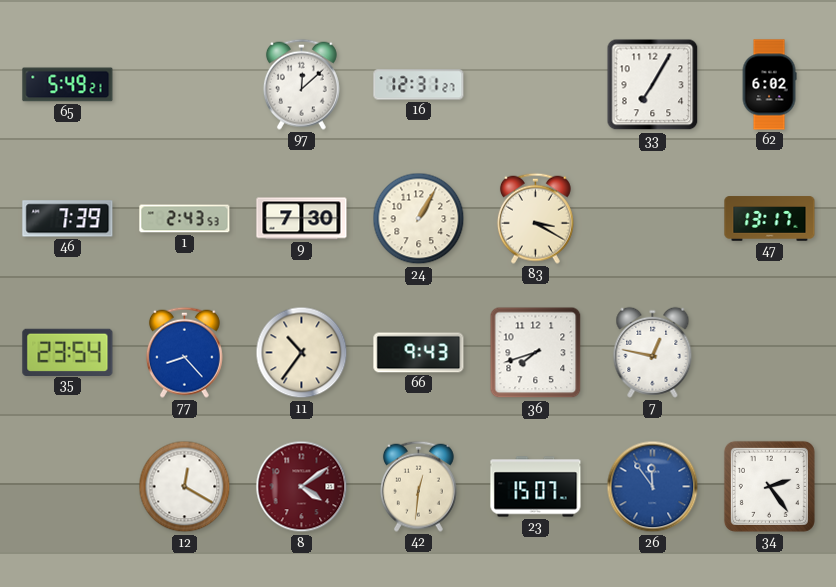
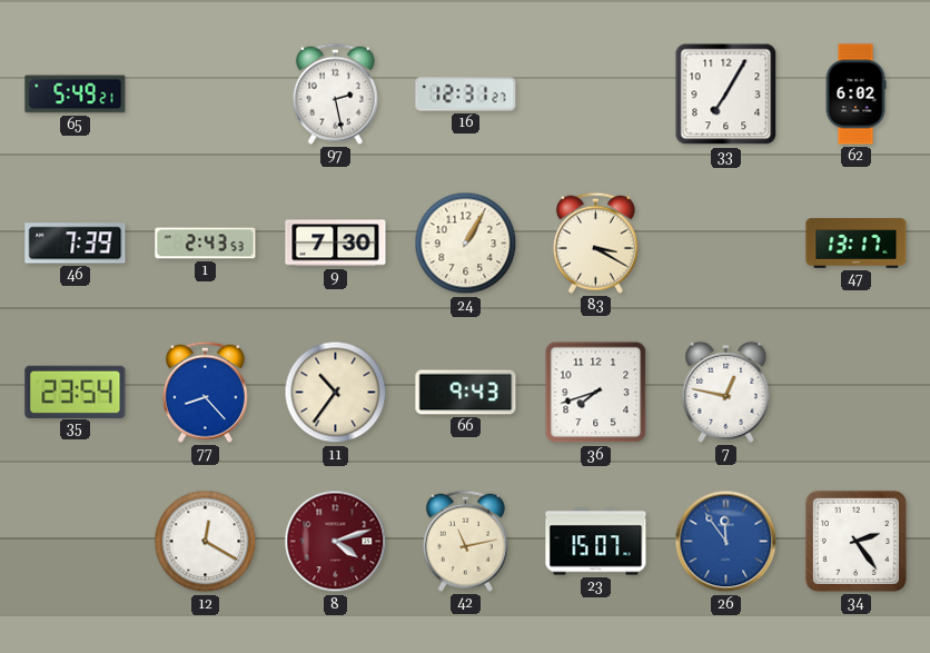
97: 12:08 -> 2:28
8: 4:09 -> 4:12
42: 12:31 -> 11:13
